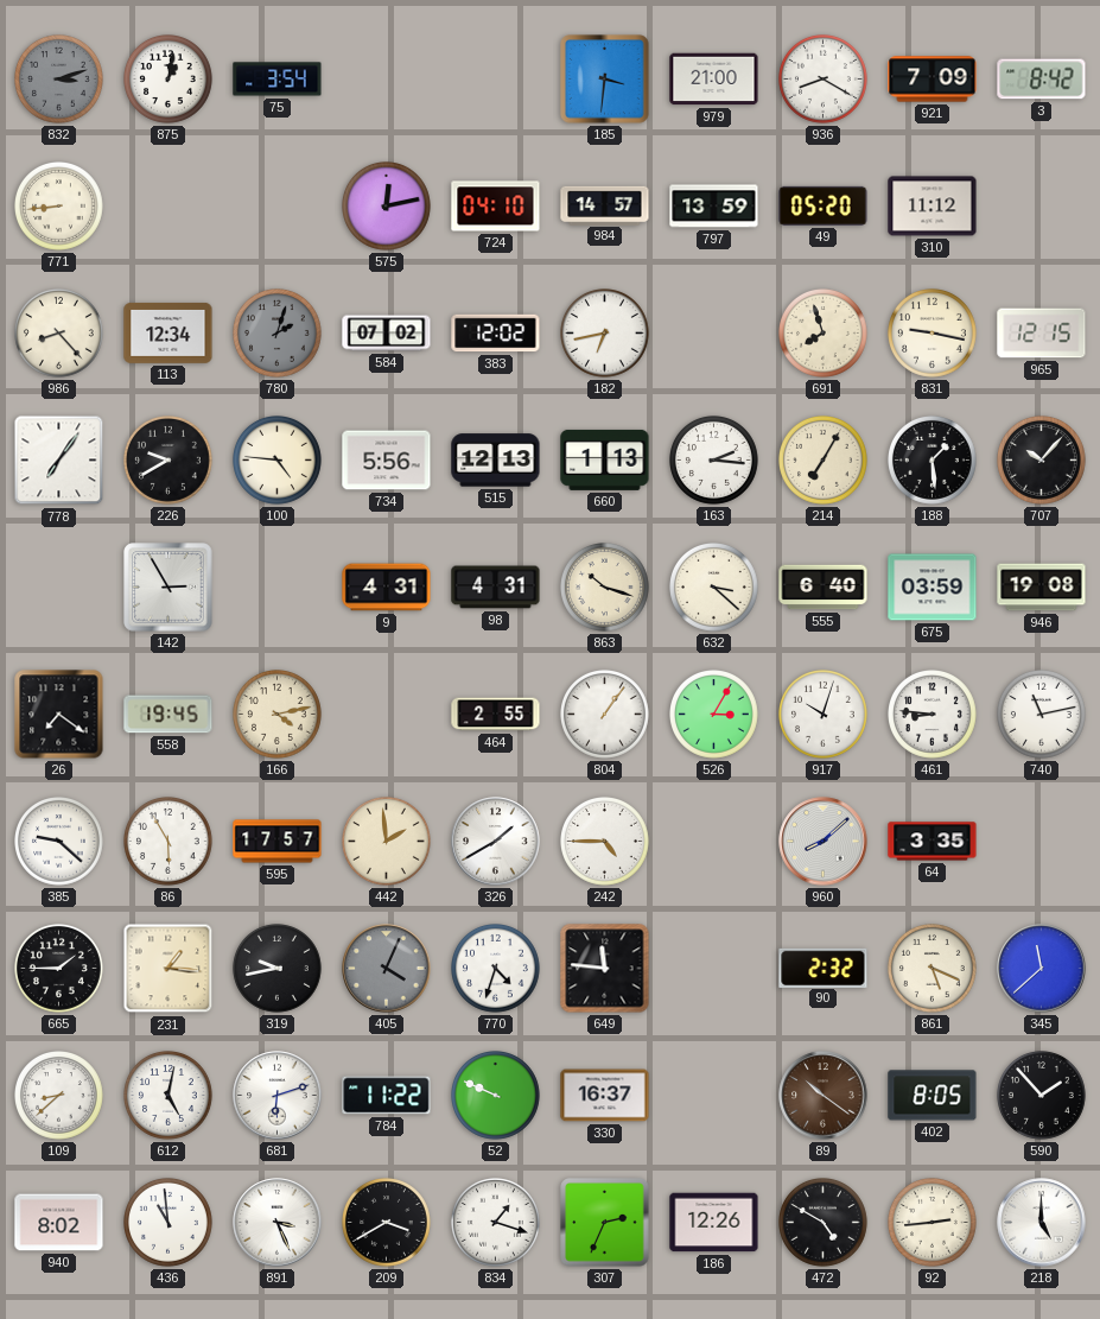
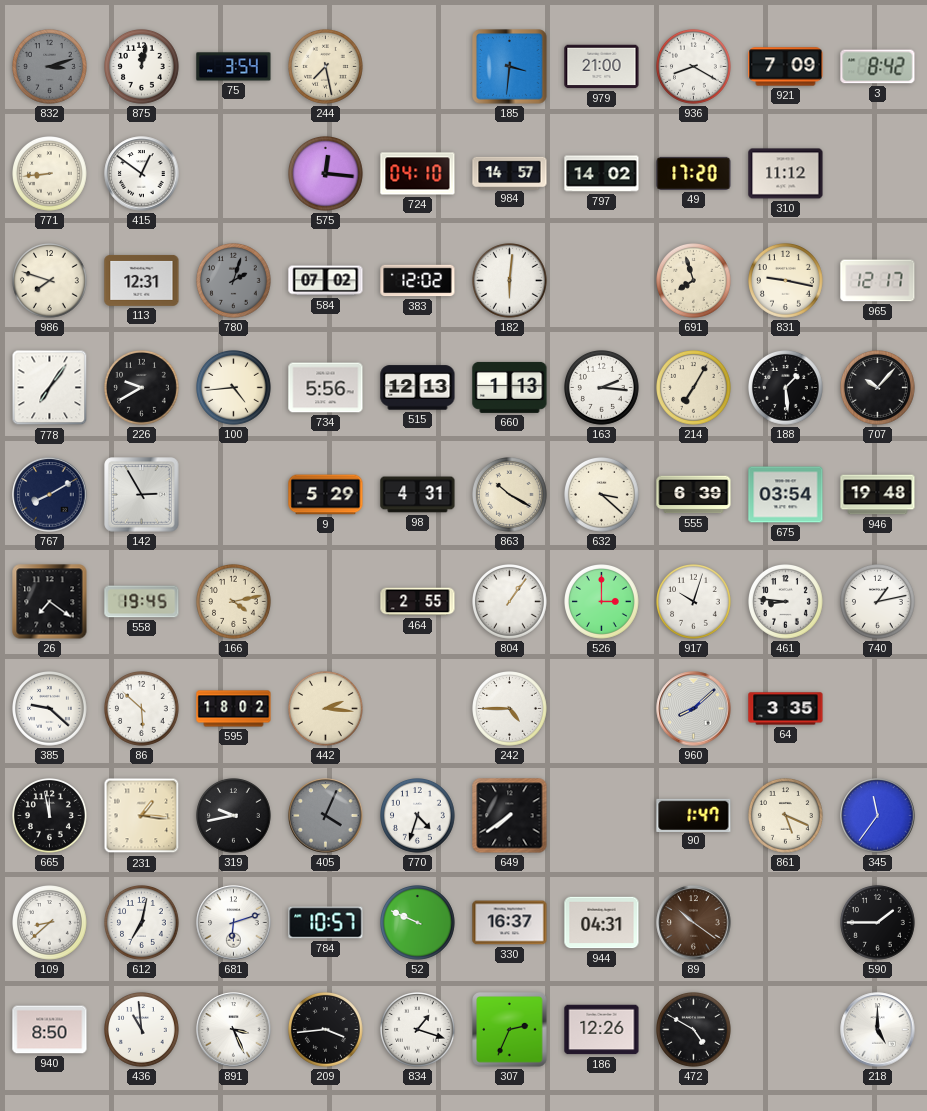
875: 1:02 -> 12:02
244: none -> 7:28
415: none -> 12:51
575: 12:13 -> 12:16
797: 13:59 -> 14:02
49: 05:20 -> 17:20
986: 8:23 -> 7:48
113: 12:34 -> 12:31
182: 6:43 -> 6:01
965: 12:15 -> 12:17
100: 4:46 -> 4:44
767: none -> 8:10
9: 4:31 -> 5:29
863: 10:18 -> 10:20
555: 6:40 -> 6:39
675: 03:59 -> 03:54
946: 19:08 -> 19:48
526: 3:05 -> 3:00
740: 11:13 -> 1:13
86: 5:55 -> 5:52
595: 17:57 -> 18:02
442: 1:59 -> 2:16
326: 1:40 -> none
665: 1:45 -> 11:58
649: 11:46 -> 7:39
90: 2:32 -> 1:47
345: 11:38 -> 11:36
612: 5:02 -> 7:02
784: 11:22 -> 10:57
944: none -> 04:31
402: 8:05 -> none
590: 1:53 -> 1:45
940: 8:02 -> 8:50
209: 3:40 -> 3:44
92: 2:44 -> none
